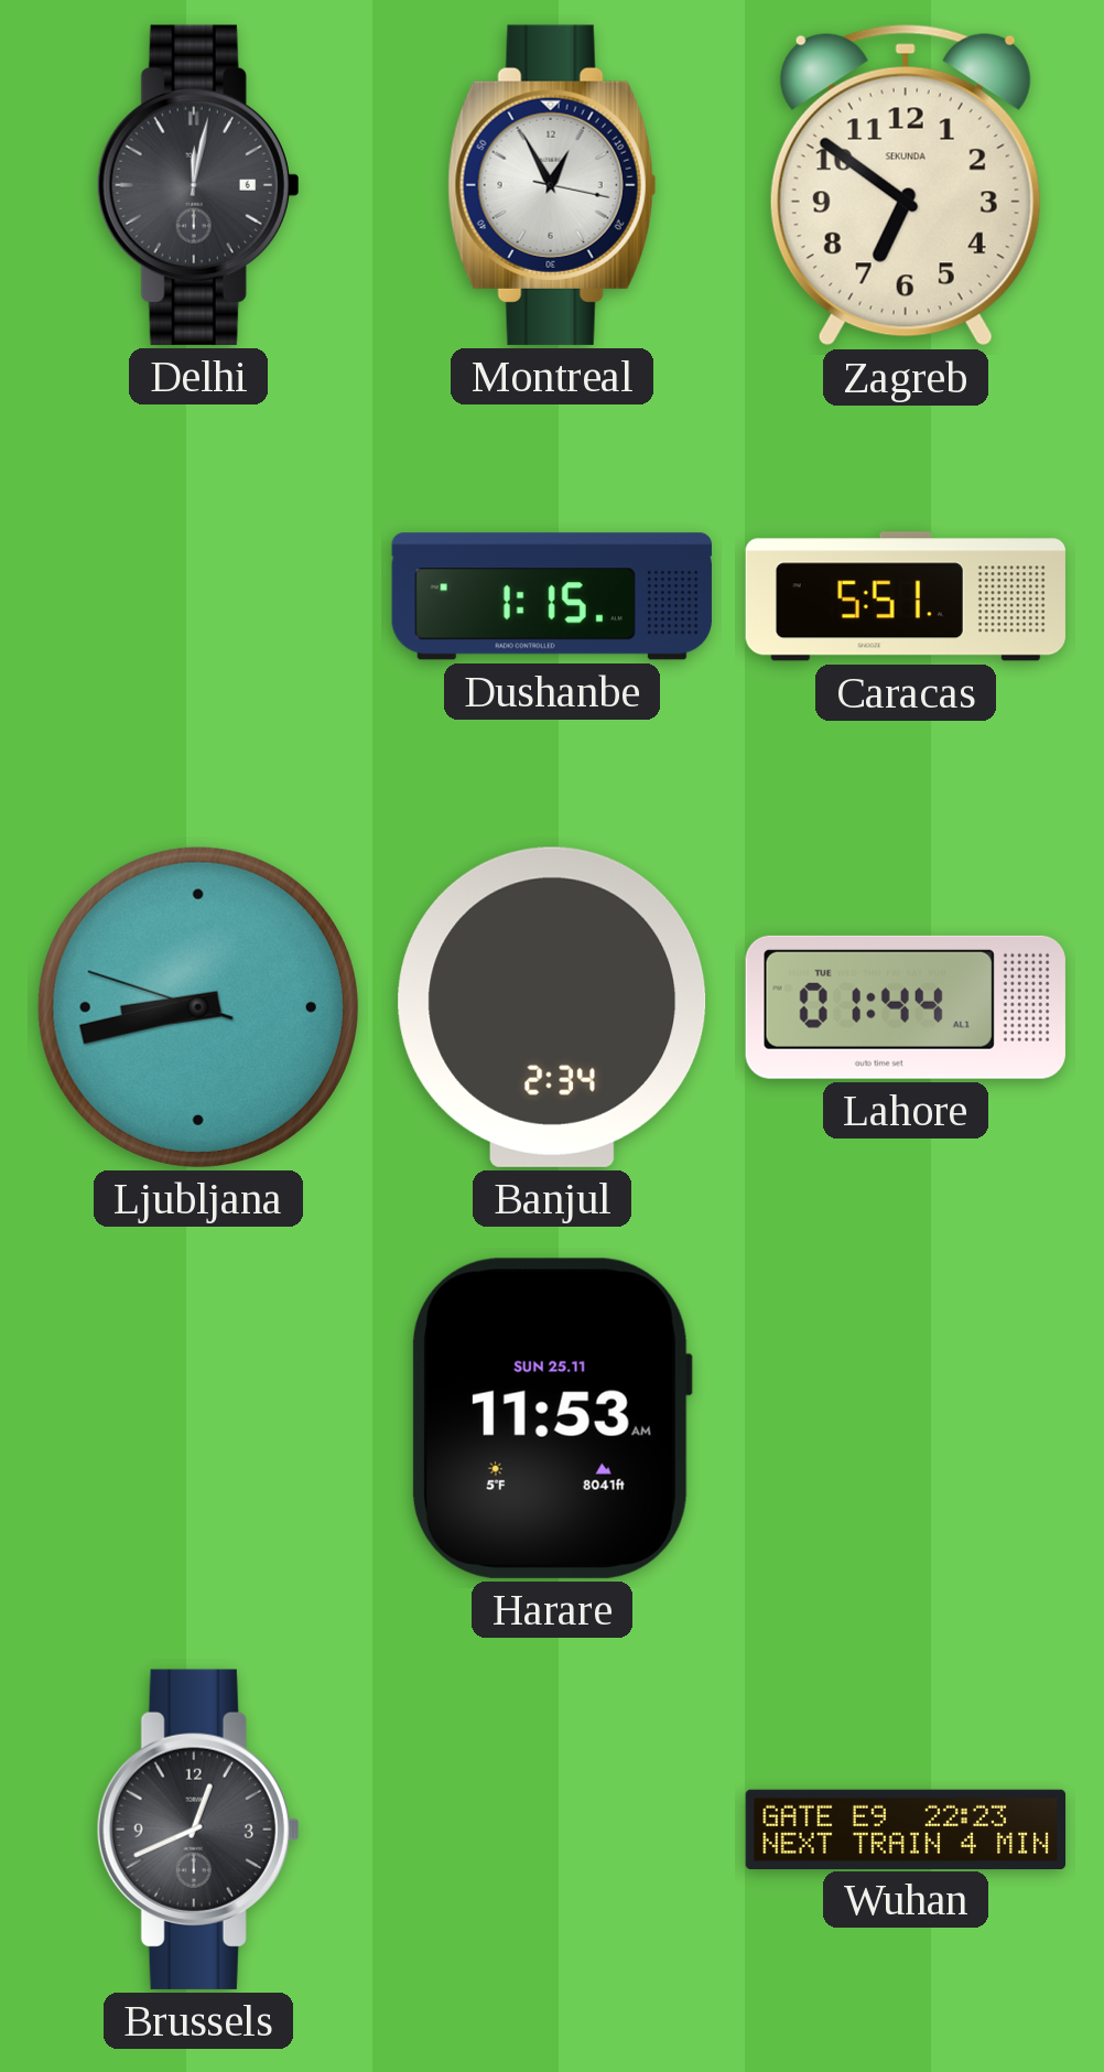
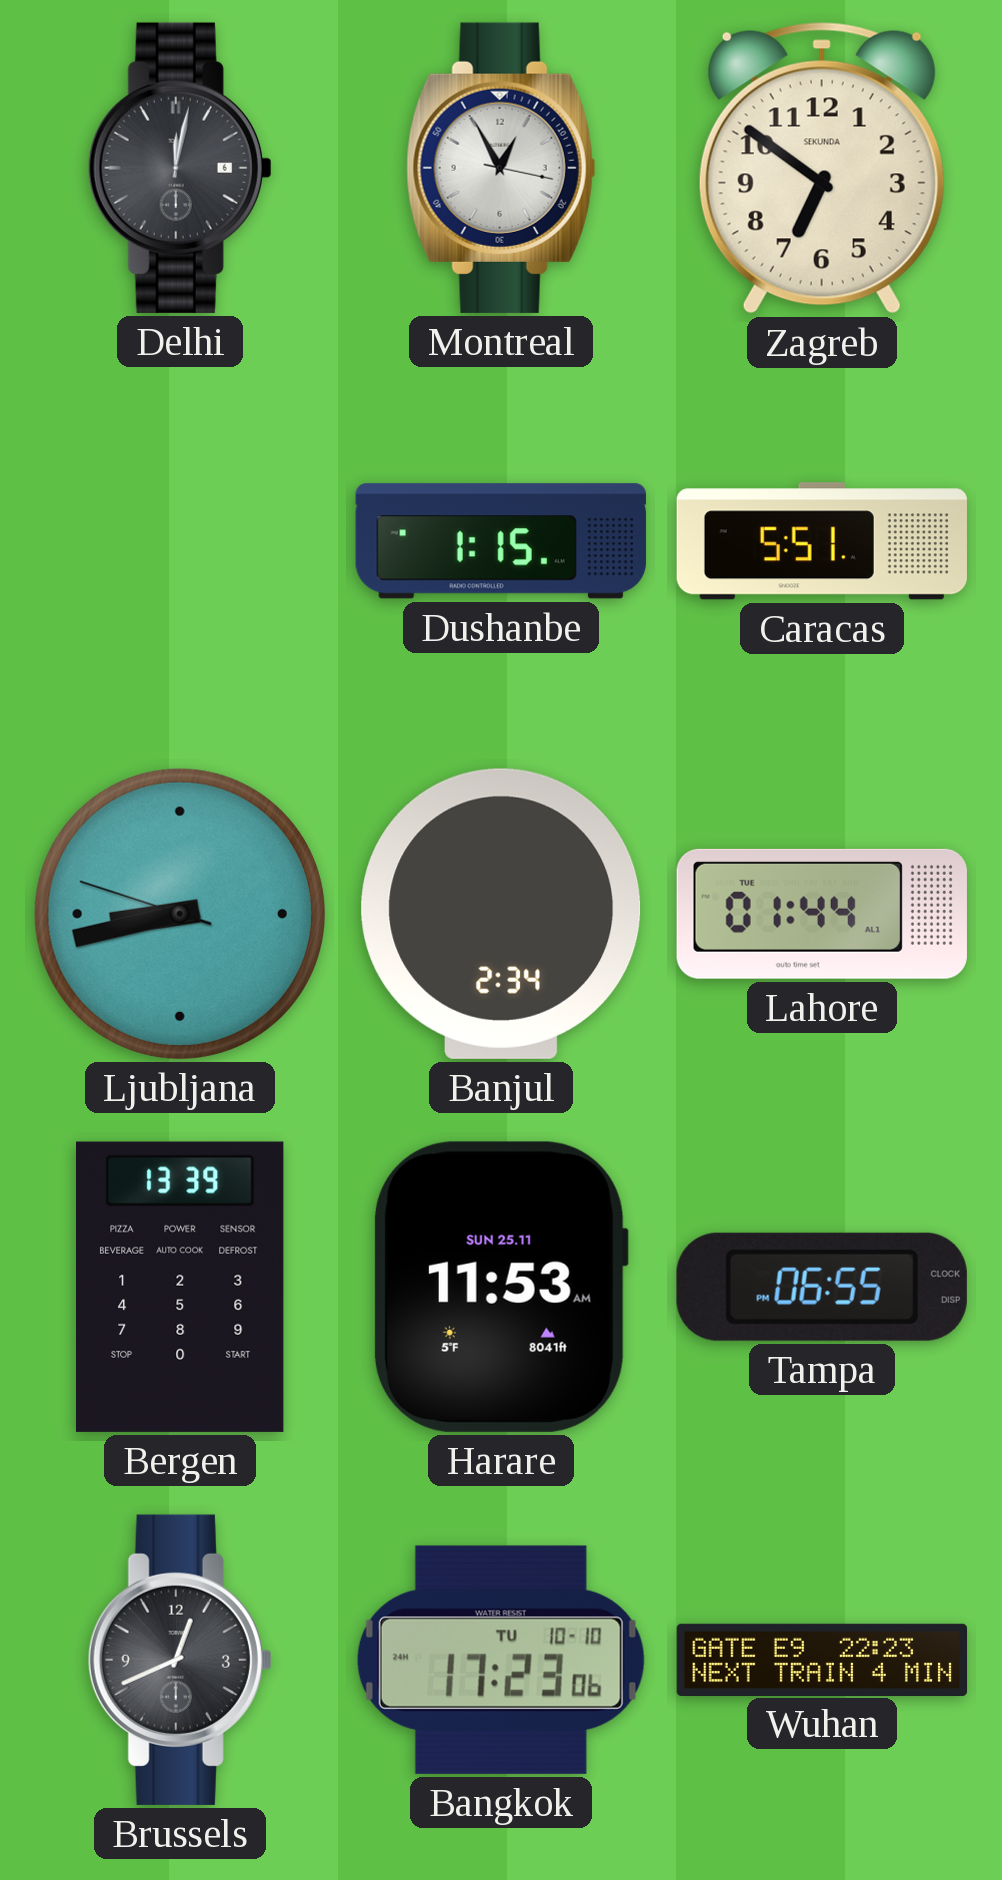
Bergen: none -> 13:39
Tampa: none -> 06:55
Bangkok: none -> 17:23
